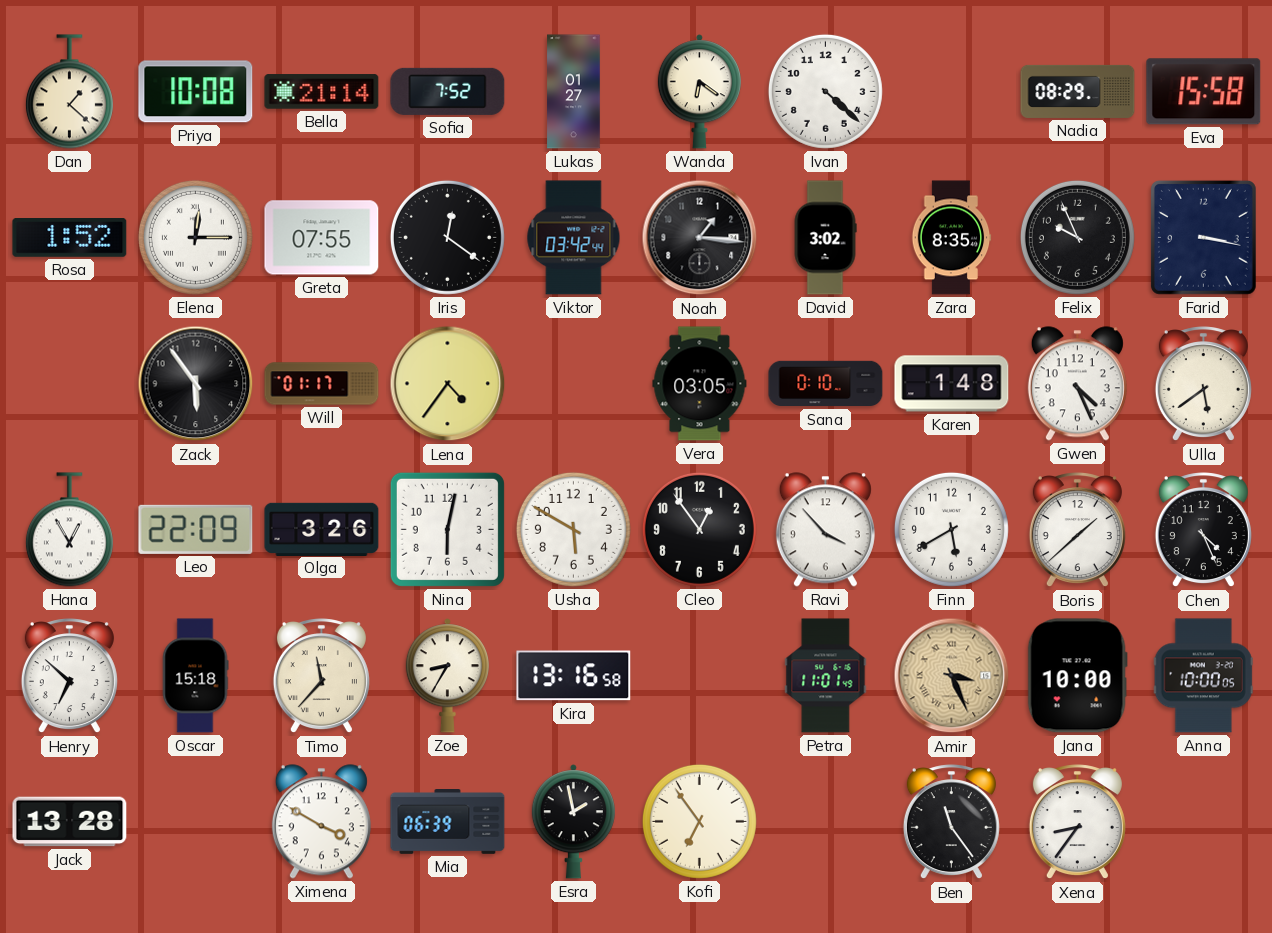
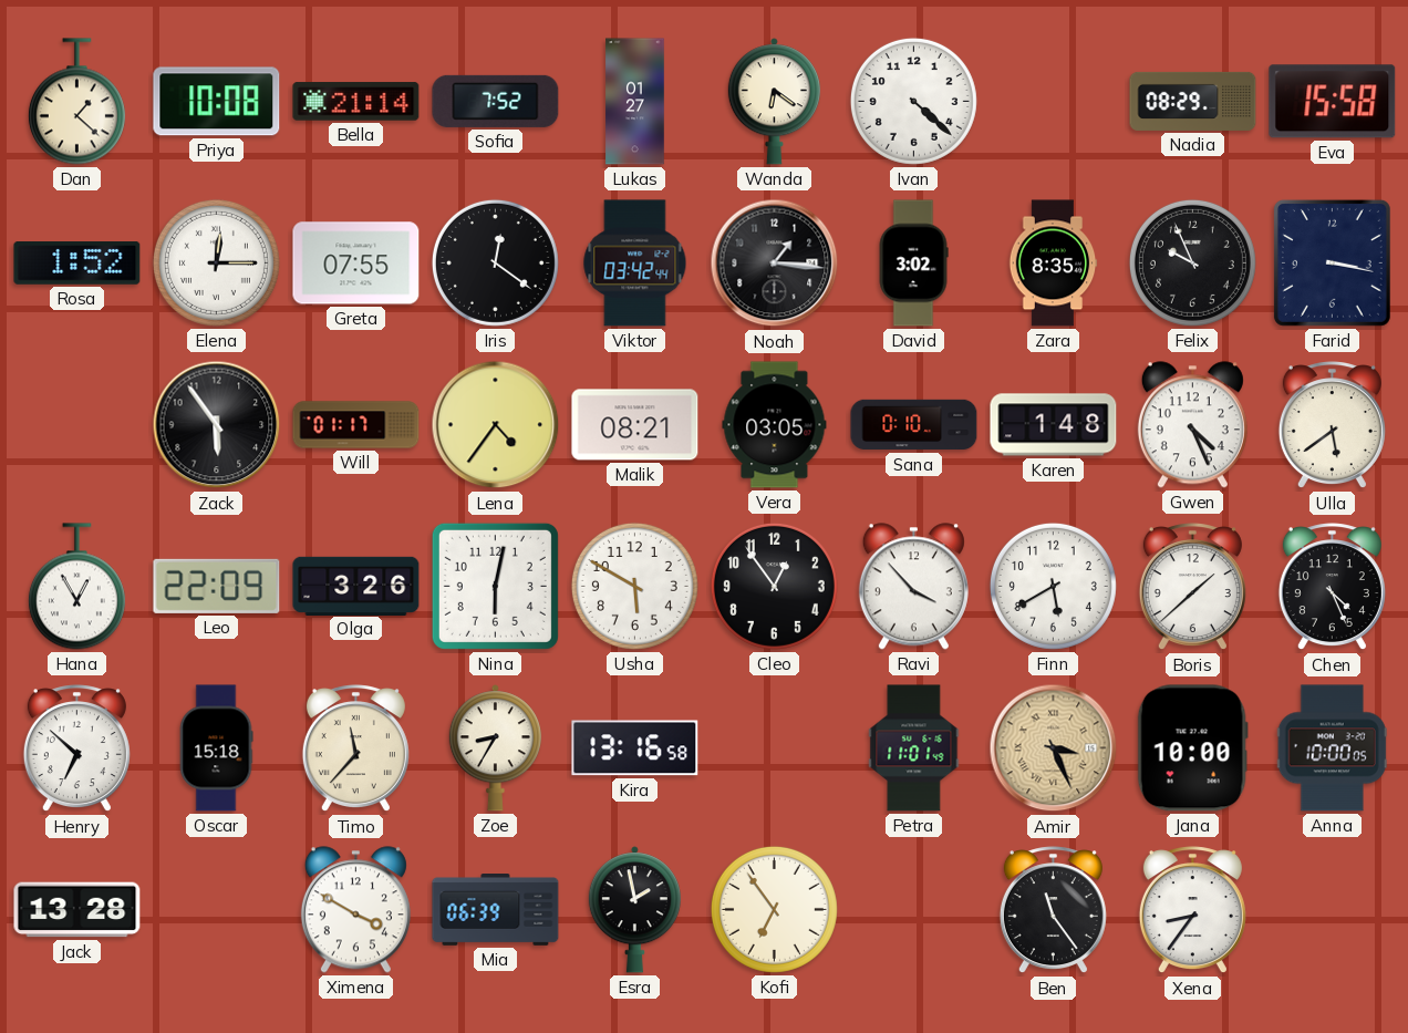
Malik: none -> 08:21
